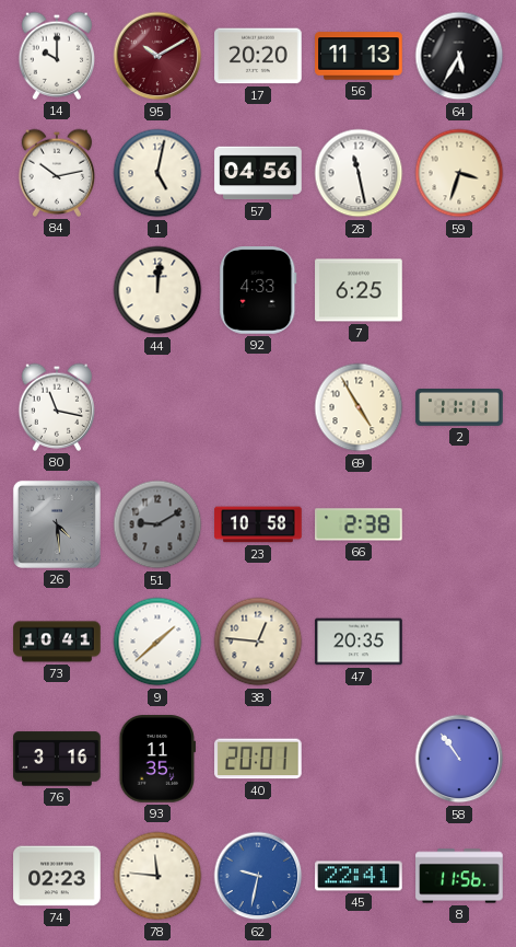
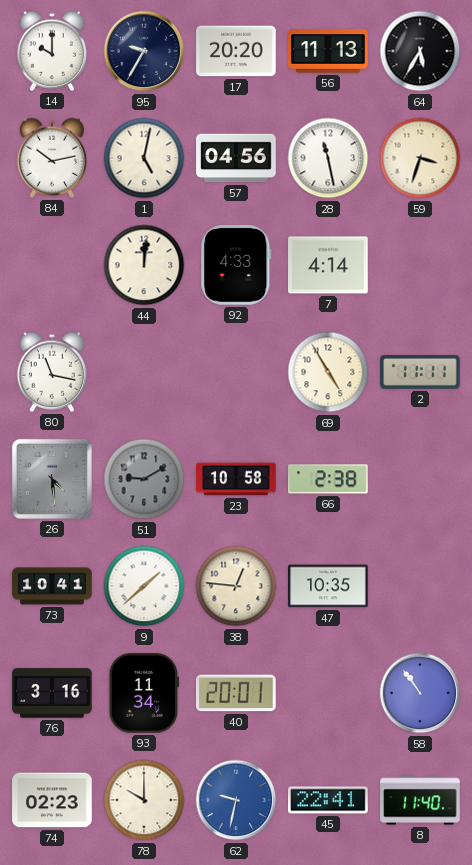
95: 10:10 -> 9:35
95 dial: burgundy -> navy
7: 6:25 -> 4:14
47: 20:35 -> 10:35
93: 11:35 -> 11:34
78: 11:46 -> 10:00
8: 11:56 -> 11:40
